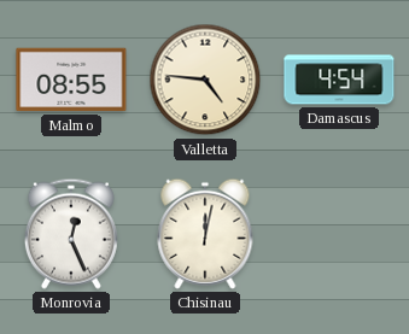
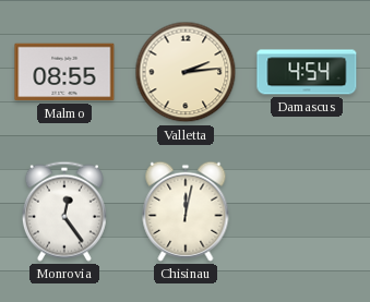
Valletta: 4:46 -> 2:14
Monrovia: 12:26 -> 12:24
